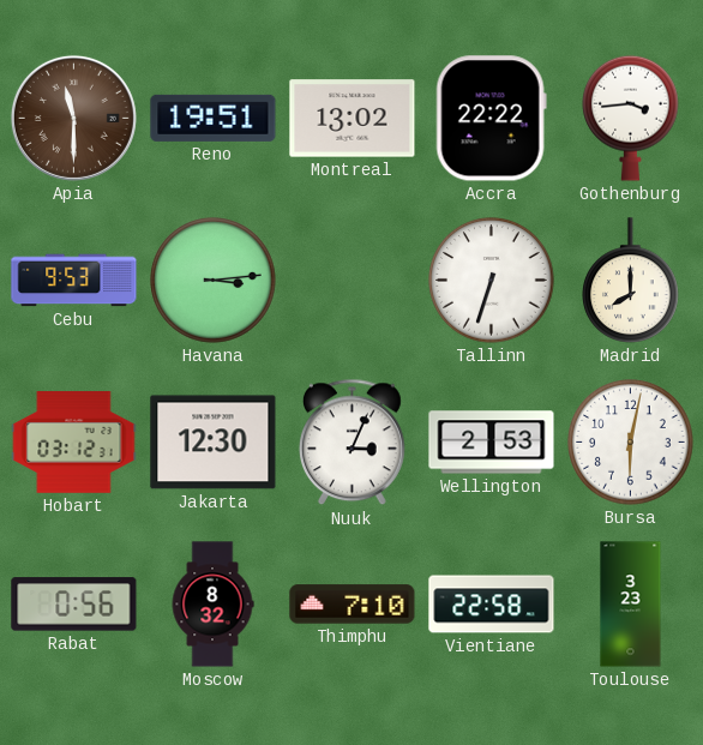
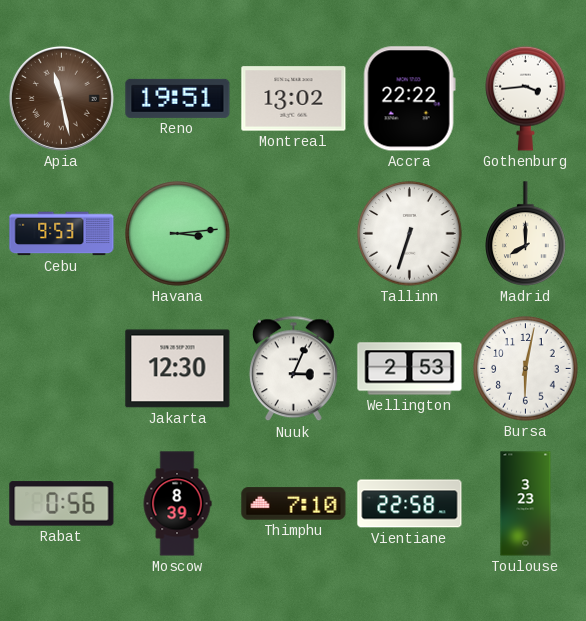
Apia: 11:30 -> 11:28
Hobart: 03:12 -> none
Moscow: 8:32 -> 8:39
